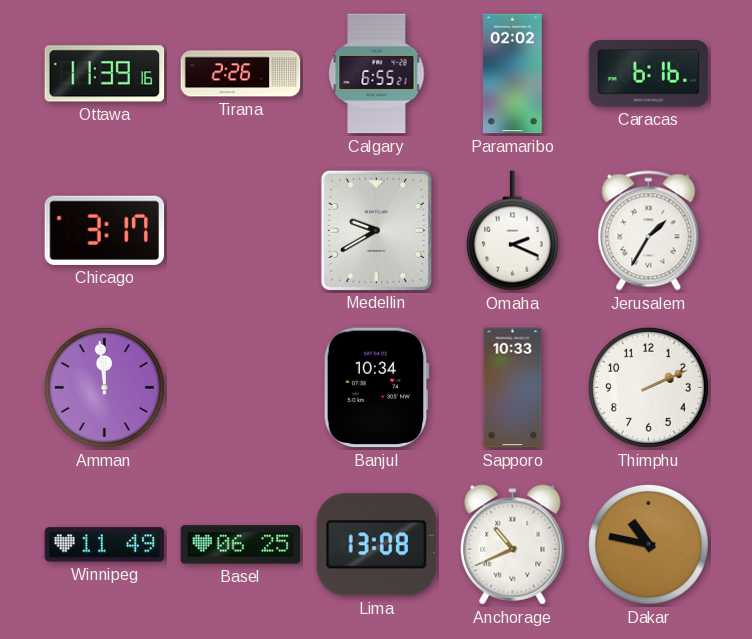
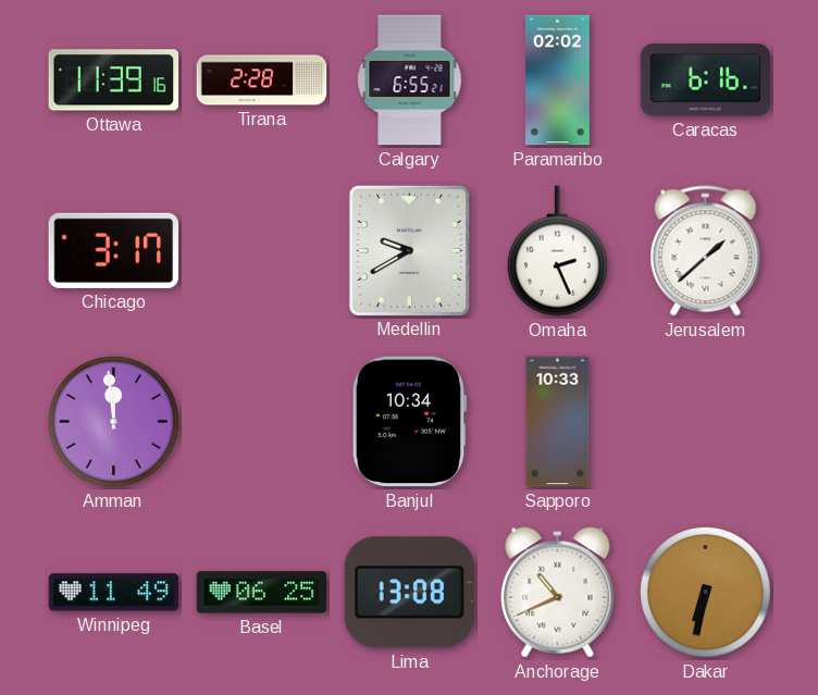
Tirana: 2:26 -> 2:28
Omaha: 2:19 -> 2:26
Jerusalem: 1:35 -> 1:38
Thimphu: 2:11 -> none
Dakar: 10:47 -> 6:32
